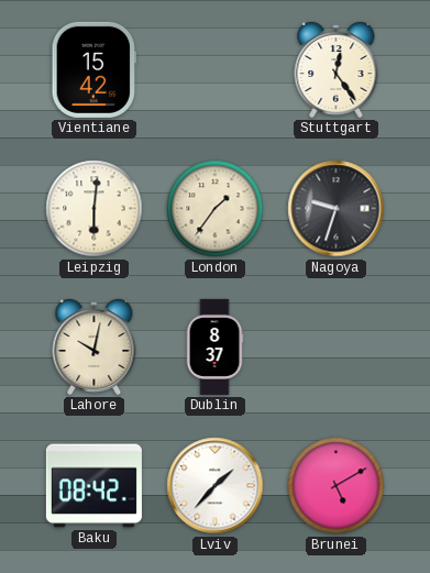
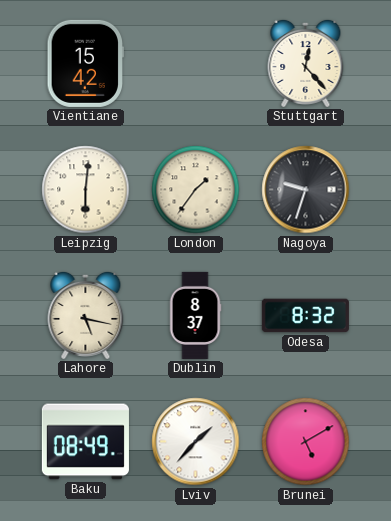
Stuttgart: 12:24 -> 12:23
Lahore: 10:02 -> 5:17
Odesa: none -> 8:32
Baku: 08:42 -> 08:49
